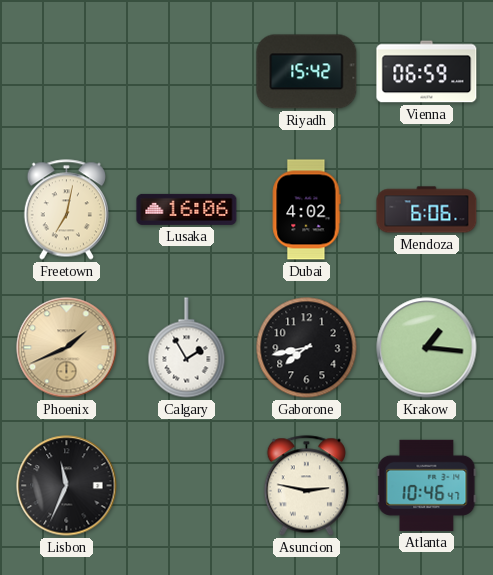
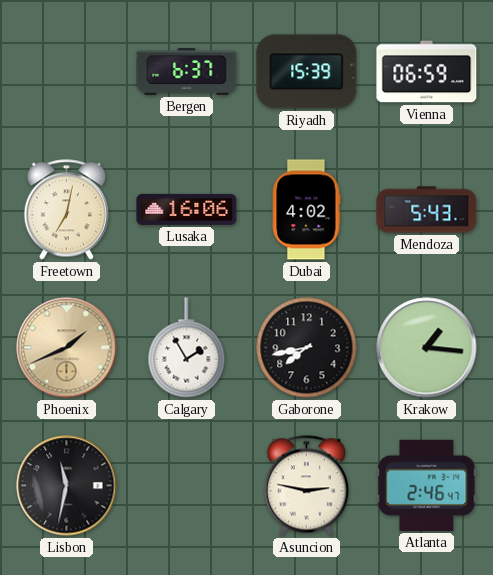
Bergen: none -> 6:37
Riyadh: 15:42 -> 15:39
Mendoza: 6:06 -> 5:43
Lisbon: 11:34 -> 11:32
Atlanta: 10:46 -> 2:46
